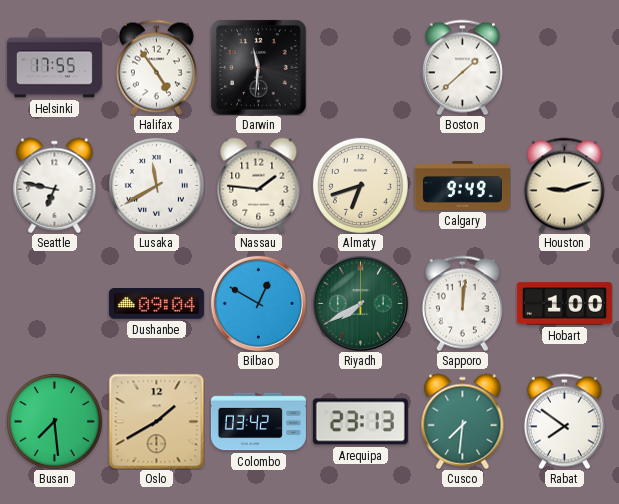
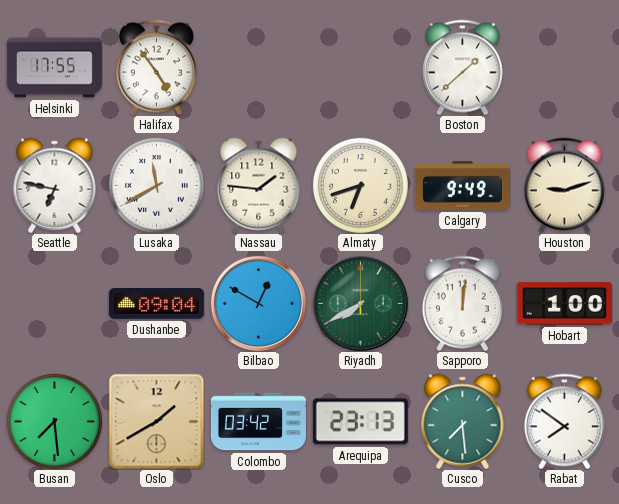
Darwin: 11:31 -> none
Cusco: 7:31 -> 7:29
